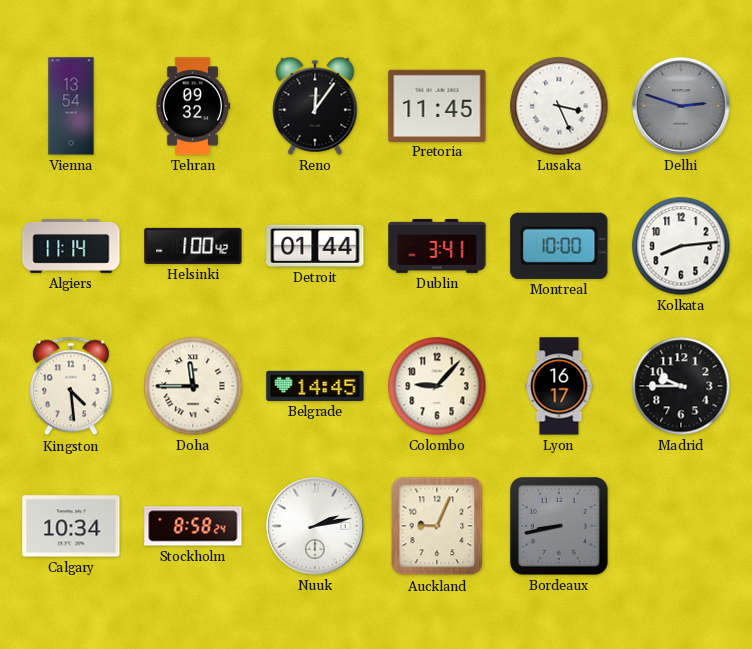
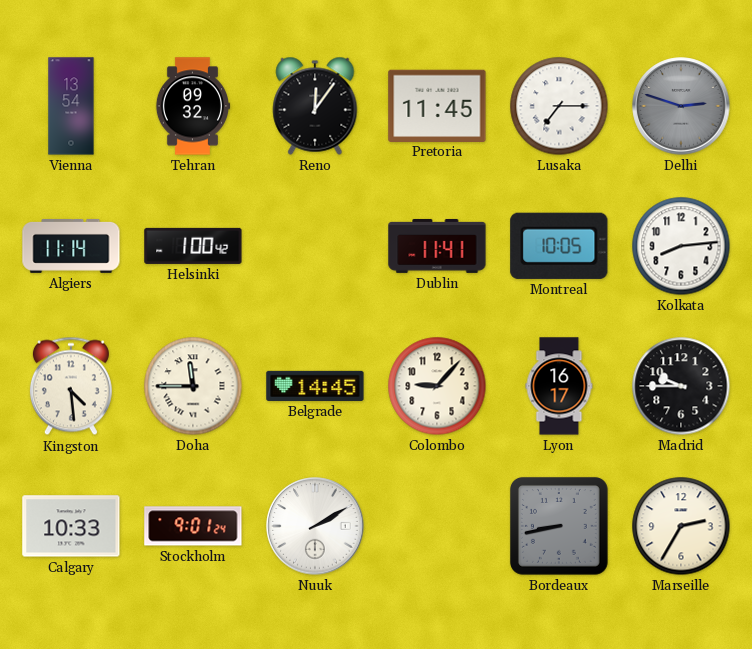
Lusaka: 3:26 -> 7:15
Detroit: 01:44 -> none
Dublin: 3:41 -> 11:41
Montreal: 10:00 -> 10:05
Calgary: 10:34 -> 10:33
Stockholm: 8:58 -> 9:01
Nuuk: 2:13 -> 2:10
Auckland: 9:04 -> none
Marseille: none -> 2:35
